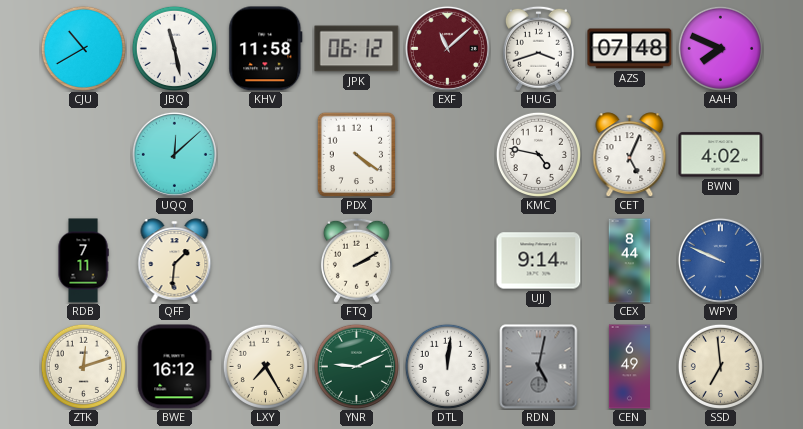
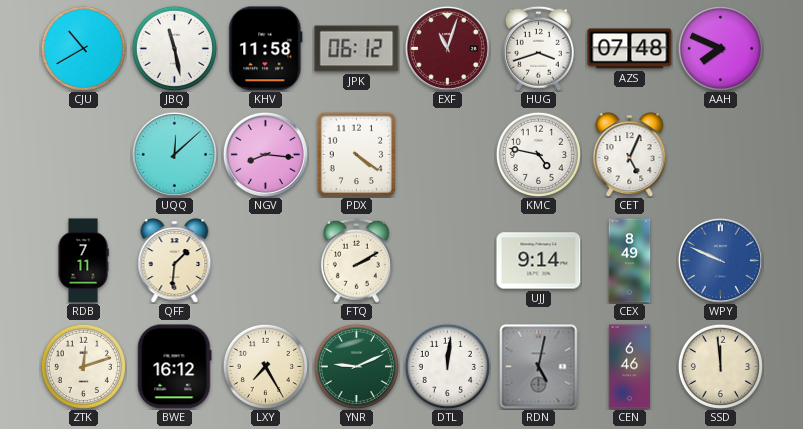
EXF: 11:08 -> 11:03
NGV: none -> 8:16
BWN: 4:02 -> none
CEX: 8:44 -> 8:49
CEN: 6:49 -> 6:46
SSD: 6:59 -> 11:59
